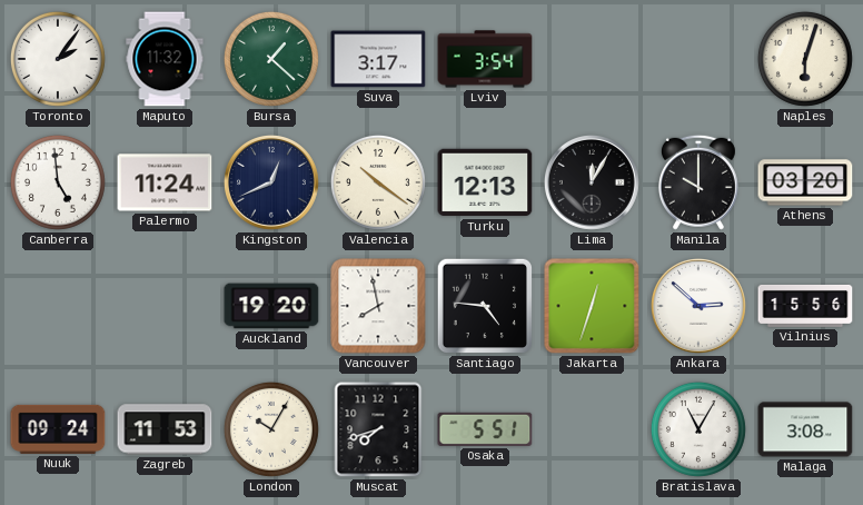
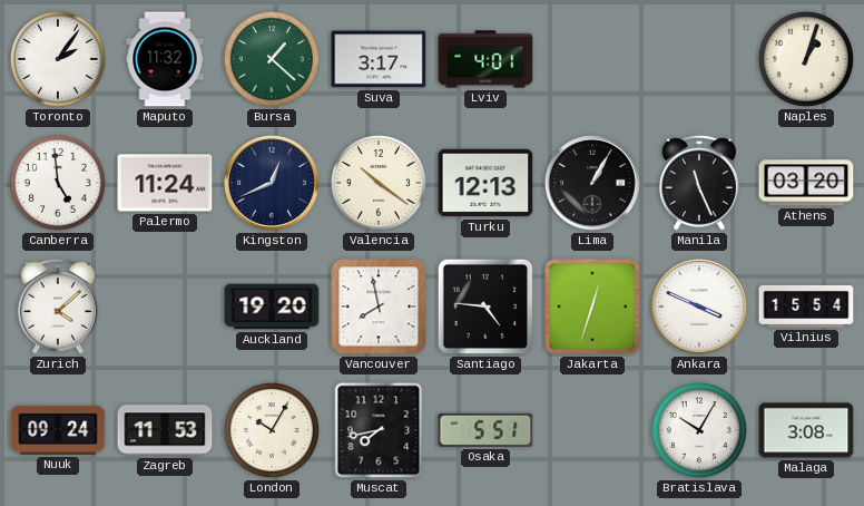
Lviv: 3:54 -> 4:01
Naples: 6:03 -> 1:03
Lima: 12:05 -> 1:05
Manila: 10:00 -> 11:26
Zurich: none -> 4:08
Ankara: 2:52 -> 3:49
Vilnius: 15:56 -> 15:54
Muscat: 7:42 -> 7:43
Bratislava: 11:05 -> 10:05
